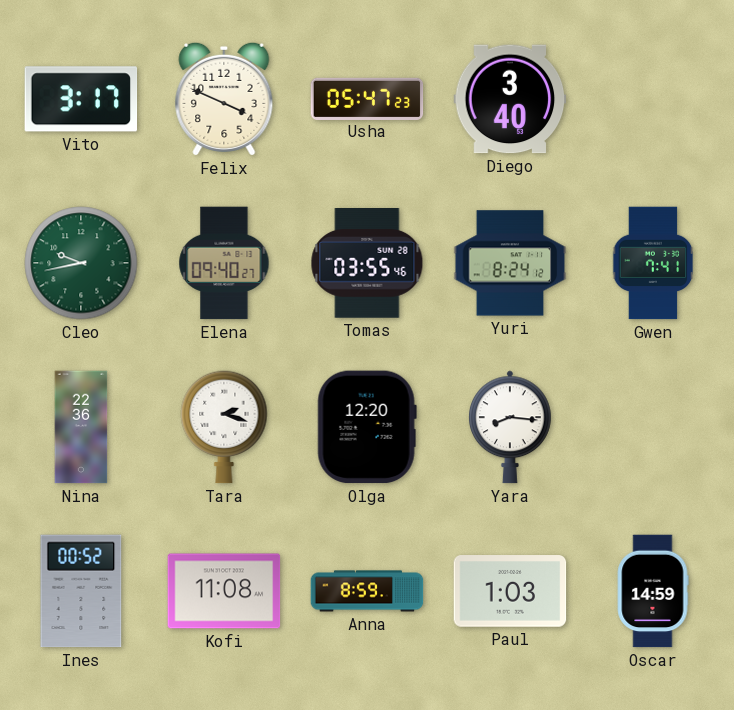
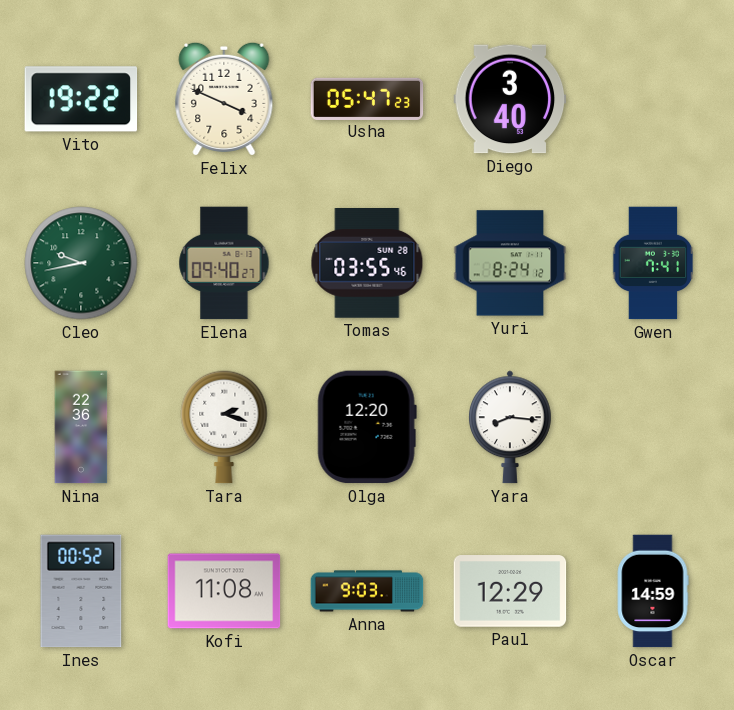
Vito: 3:17 -> 19:22
Anna: 8:59 -> 9:03
Paul: 1:03 -> 12:29
